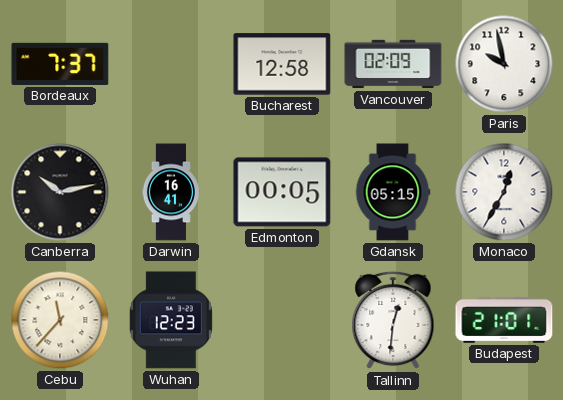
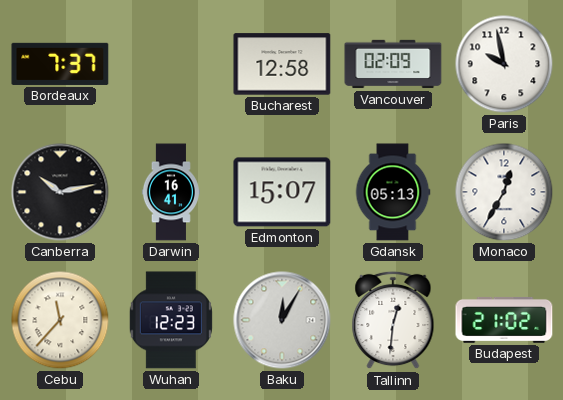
Edmonton: 00:05 -> 15:07
Gdansk: 05:15 -> 05:13
Baku: none -> 12:05
Budapest: 21:01 -> 21:02
